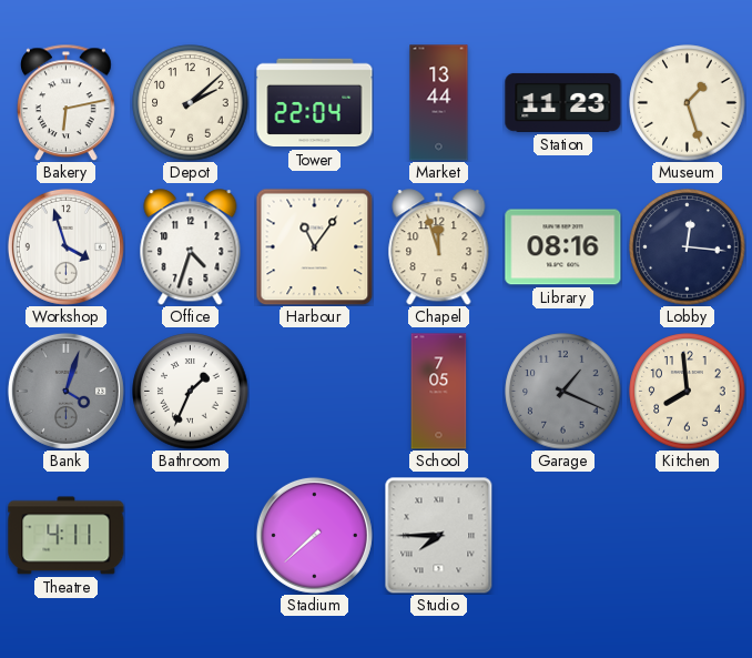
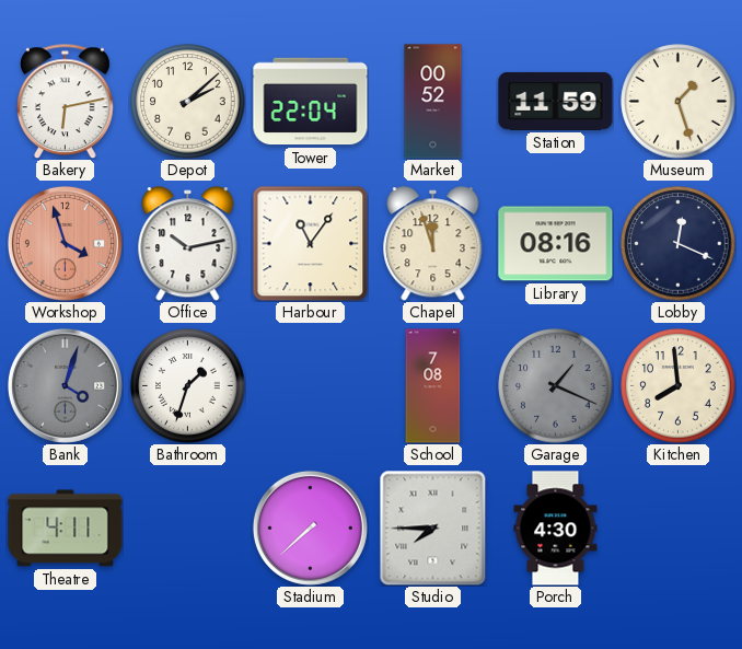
Market: 13:44 -> 00:52
Station: 11:23 -> 11:59
Workshop dial: white -> salmon
Office: 4:33 -> 10:13
Lobby: 12:16 -> 12:19
Bathroom: 1:34 -> 1:33
School: 7:05 -> 7:08
Porch: none -> 4:30
